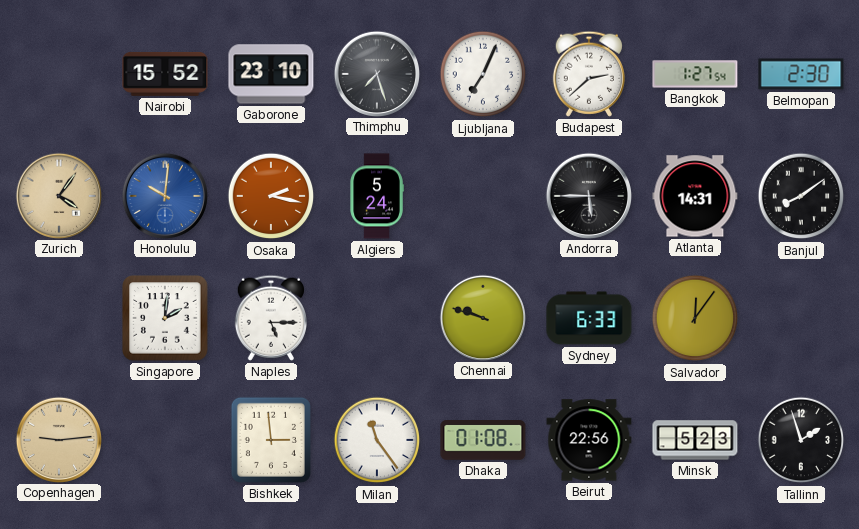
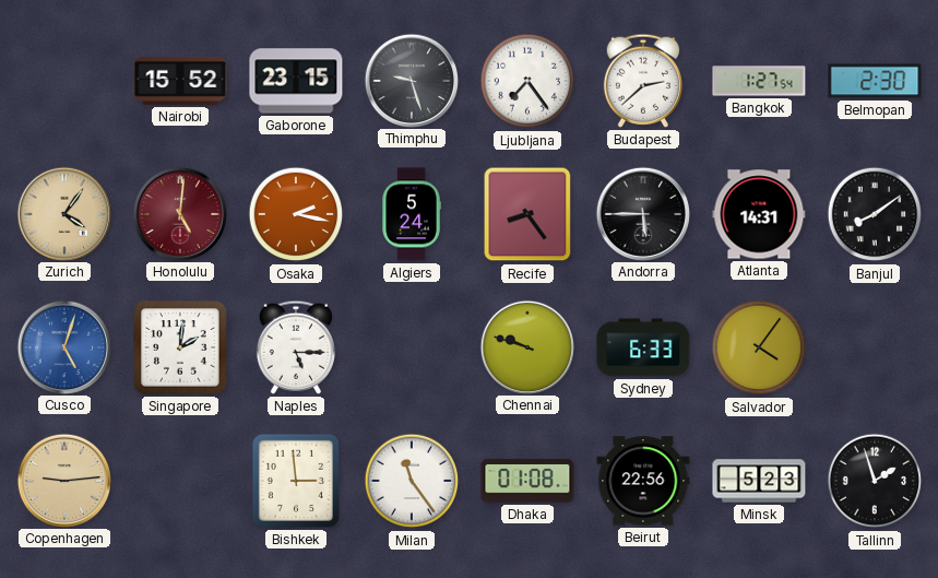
Gaborone: 23:10 -> 23:15
Thimphu: 7:27 -> 9:27
Ljubljana: 7:04 -> 7:24
Honolulu: 10:01 -> 5:01
Honolulu dial: blue -> burgundy
Recife: none -> 8:24
Cusco: none -> 5:03
Salvador: 12:06 -> 4:06
